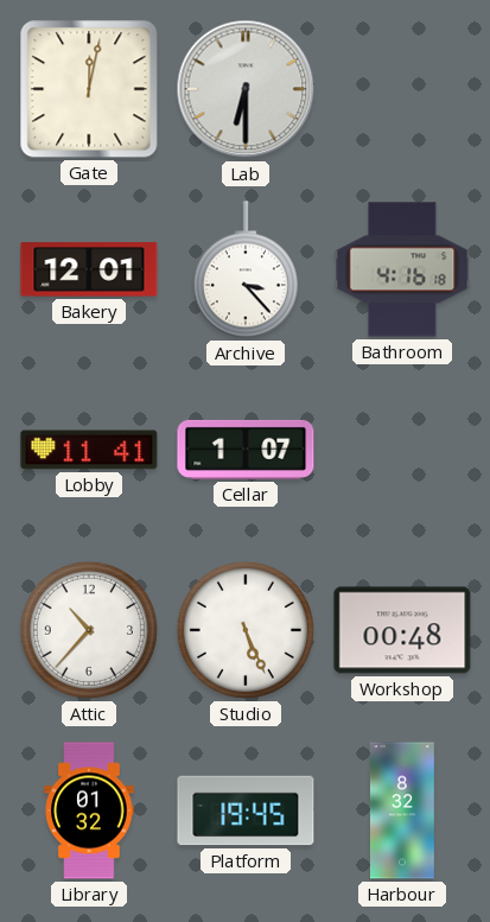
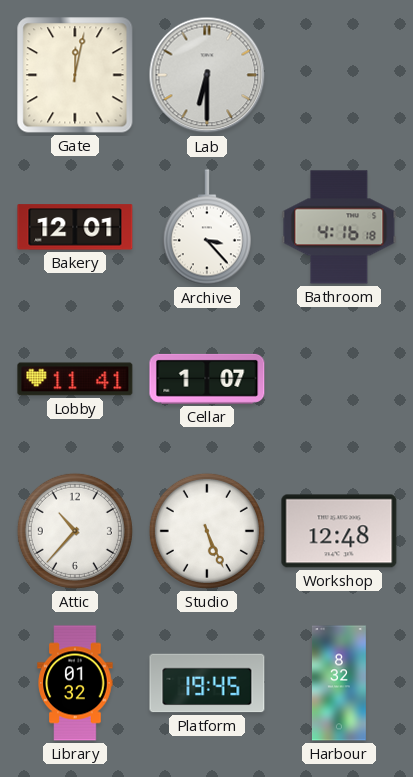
Workshop: 00:48 -> 12:48
